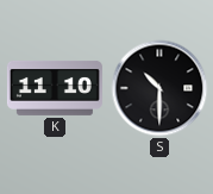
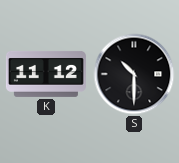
K: 11:10 -> 11:12
